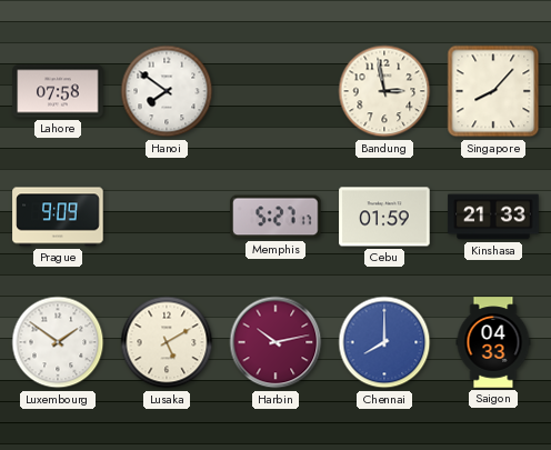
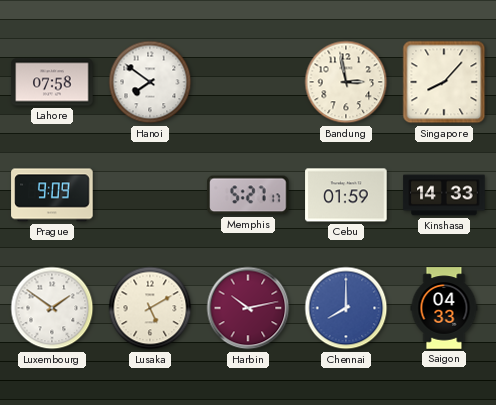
Kinshasa: 21:33 -> 14:33
